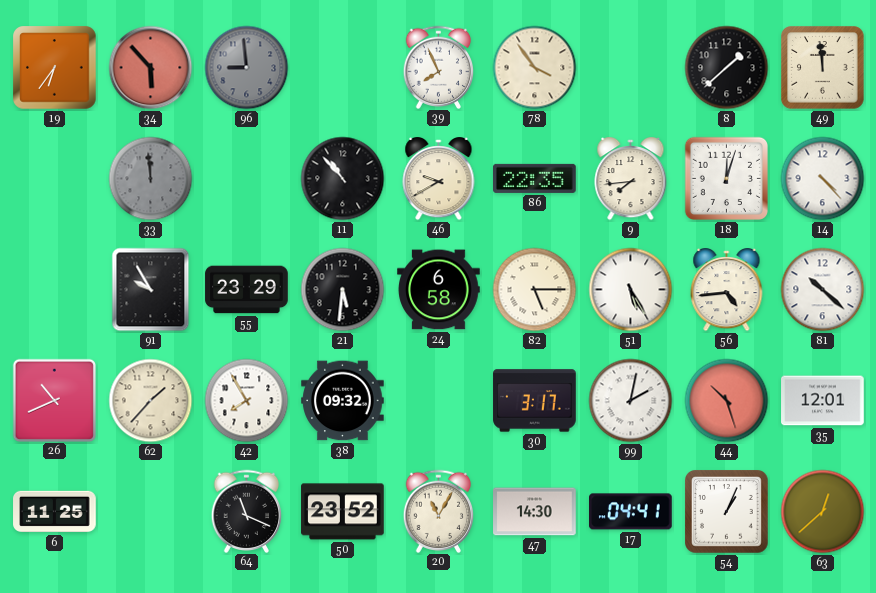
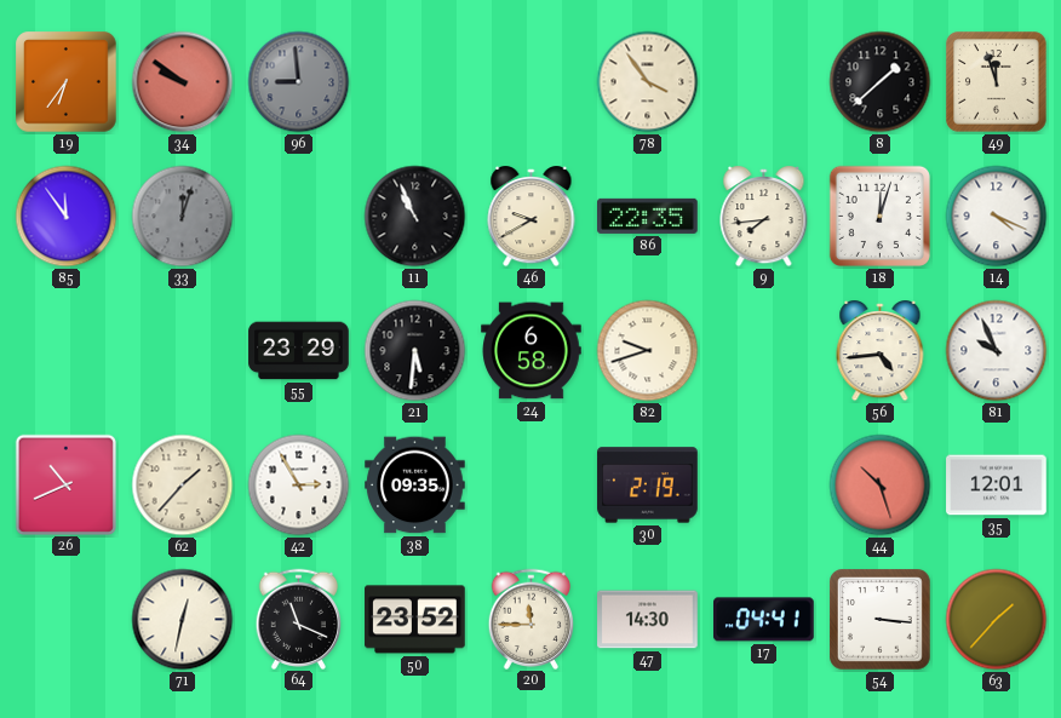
34: 5:53 -> 9:51
39: 7:56 -> none
49: 11:59 -> 11:57
85: none -> 11:54
33: 11:59 -> 12:03
11: 10:53 -> 10:56
14: 4:23 -> 4:19
91: 9:55 -> none
82: 5:15 -> 9:42
51: 5:25 -> none
81: 10:22 -> 9:56
42: 7:55 -> 2:55
38: 09:32 -> 09:35
30: 3:17 -> 2:19
99: 2:02 -> none
6: 11:25 -> none
71: none -> 12:32
20: 11:05 -> 11:45
54: 1:04 -> 3:16
63: 12:38 -> 1:37
